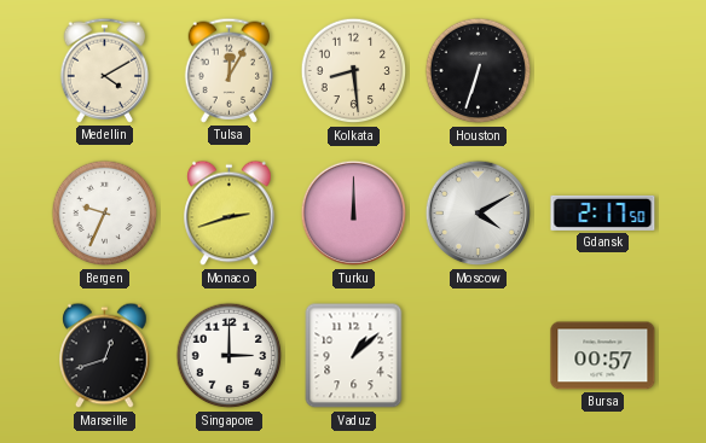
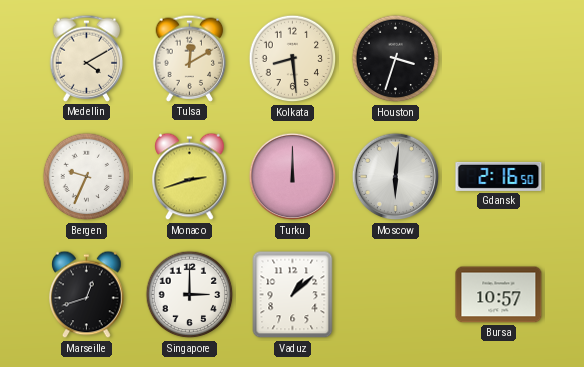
Tulsa: 12:05 -> 12:10
Houston: 6:33 -> 3:33
Moscow: 4:10 -> 6:01
Gdansk: 2:17 -> 2:16
Bursa: 00:57 -> 10:57
